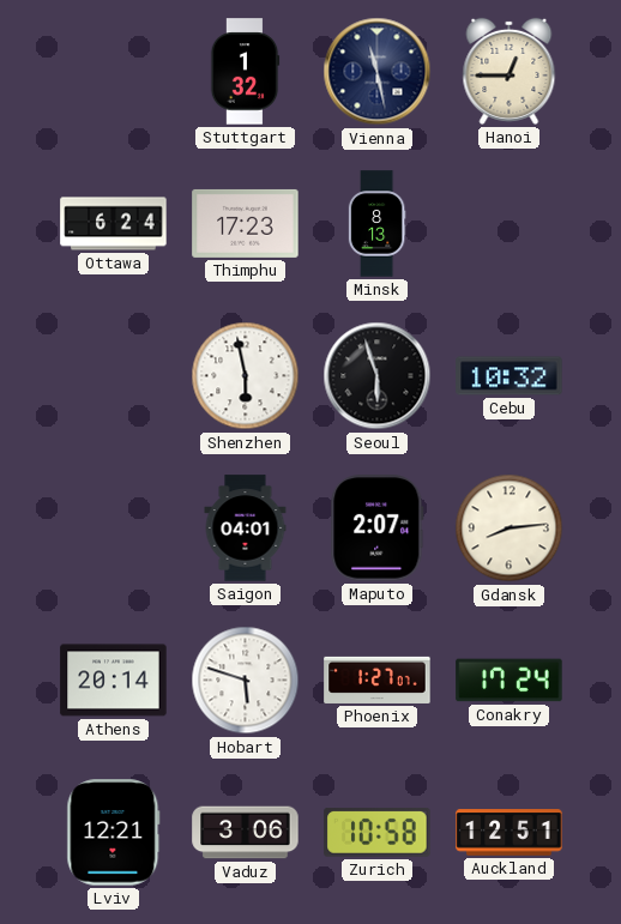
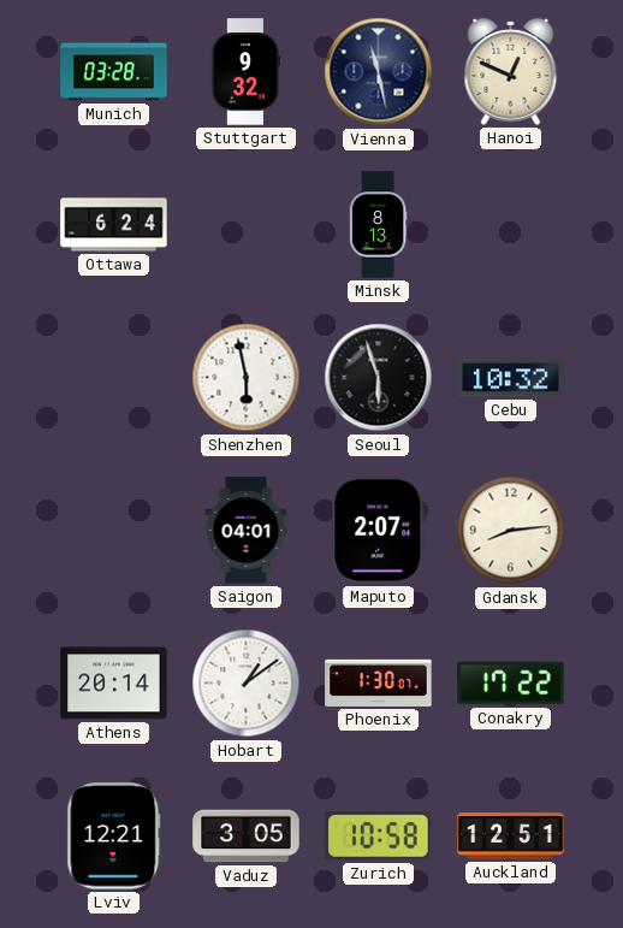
Munich: none -> 03:28
Stuttgart: 1:32 -> 9:32
Hanoi: 12:45 -> 12:49
Thimphu: 17:23 -> none
Hobart: 5:48 -> 1:09
Phoenix: 1:27 -> 1:30
Conakry: 17:24 -> 17:22
Vaduz: 3:06 -> 3:05
